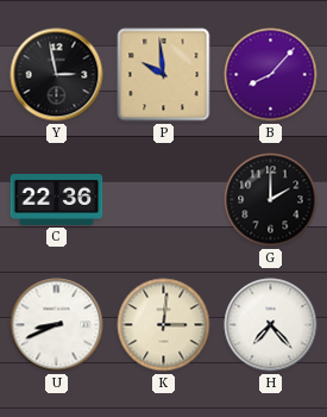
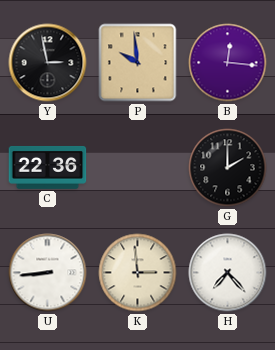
B: 8:07 -> 12:16
U: 8:41 -> 8:44
K: 3:01 -> 2:59
